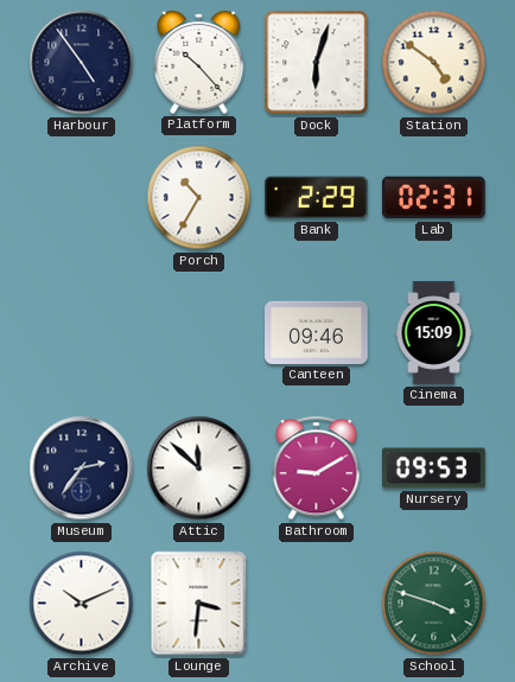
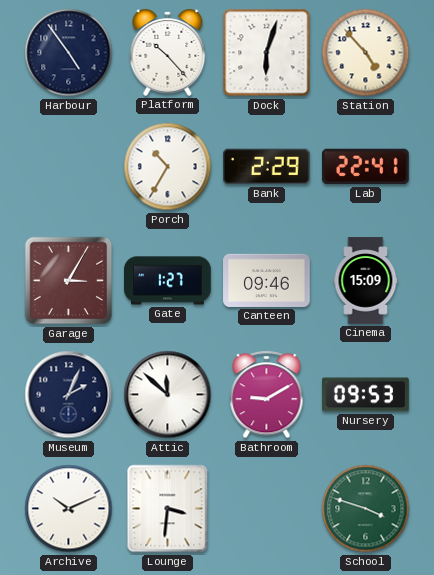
Station: 4:51 -> 4:53
Lab: 02:31 -> 22:41
Garage: none -> 3:05
Gate: none -> 1:27
Museum: 2:36 -> 2:04
